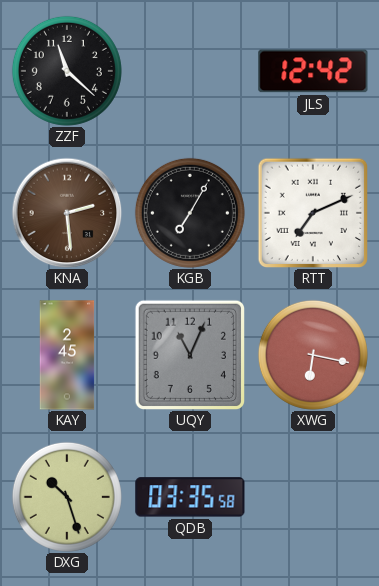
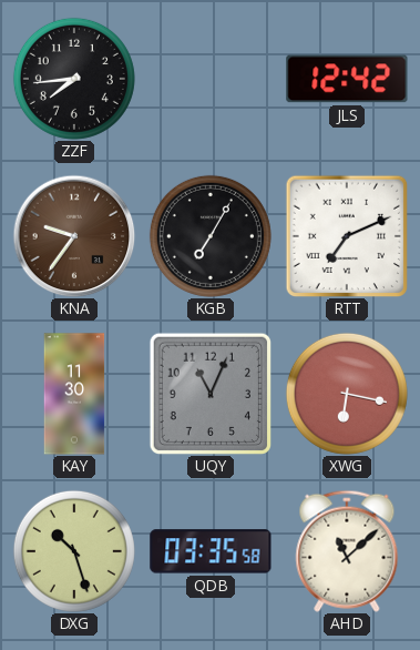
ZZF: 11:22 -> 7:44
KNA: 2:29 -> 9:36
KAY: 2:45 -> 11:30
AHD: none -> 11:08
